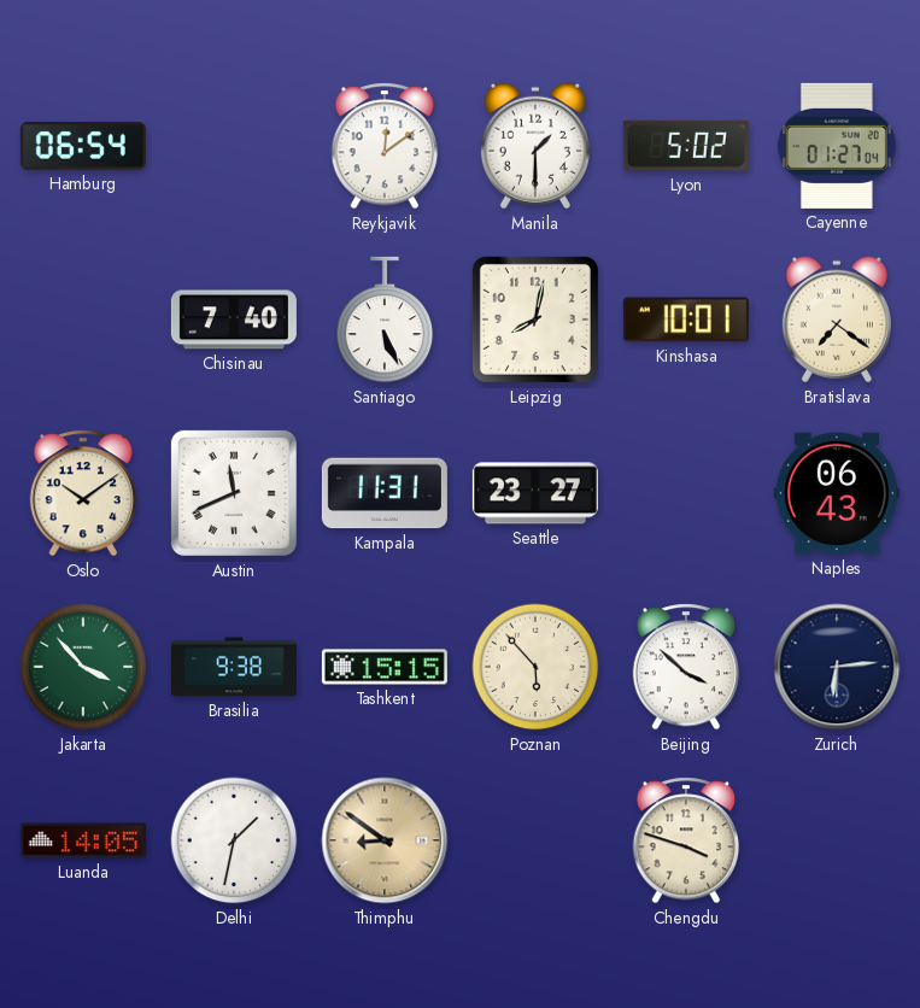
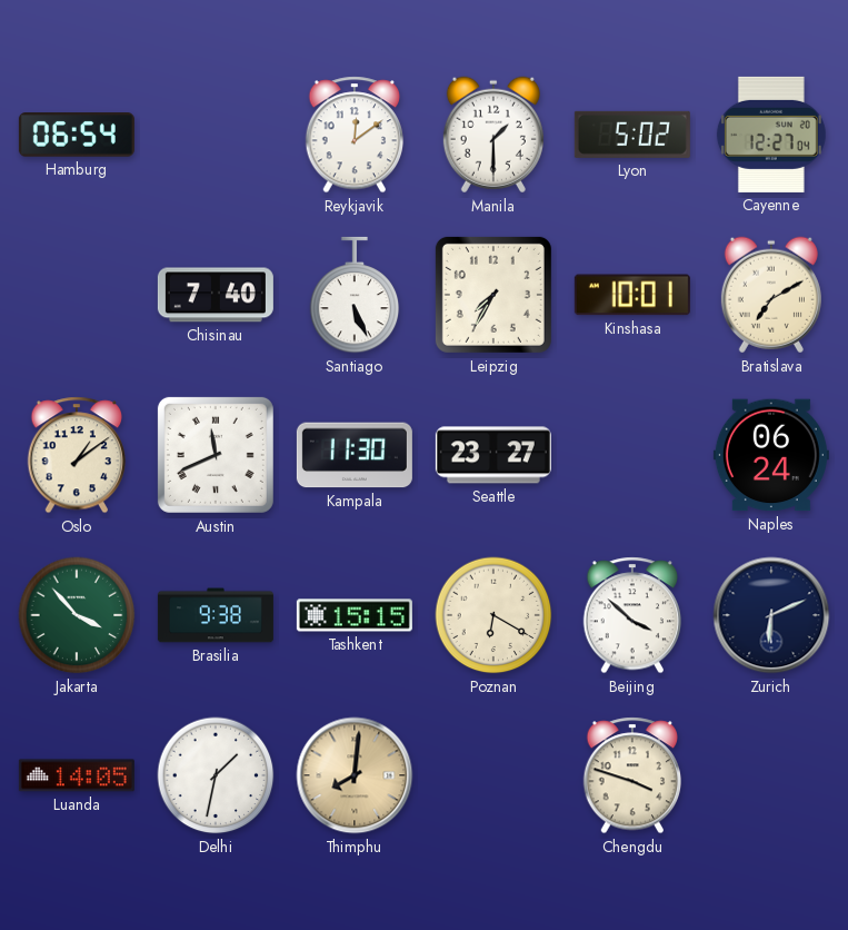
Cayenne: 01:27 -> 12:27
Leipzig: 8:02 -> 7:35
Bratislava: 7:21 -> 7:10
Oslo: 10:09 -> 1:09
Kampala: 11:31 -> 11:30
Naples: 06:43 -> 06:24
Poznan: 5:53 -> 6:20
Zurich: 6:14 -> 6:11
Thimphu: 8:51 -> 8:01
